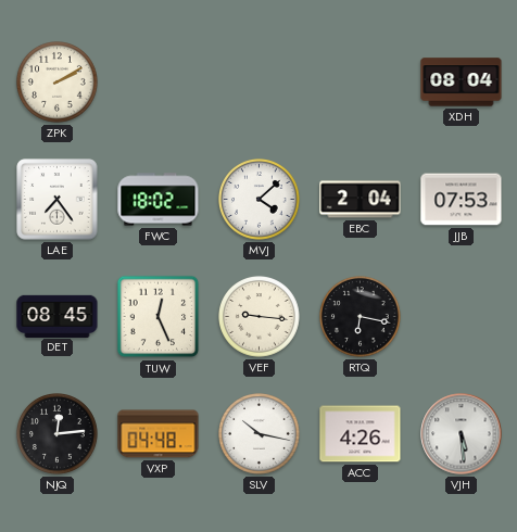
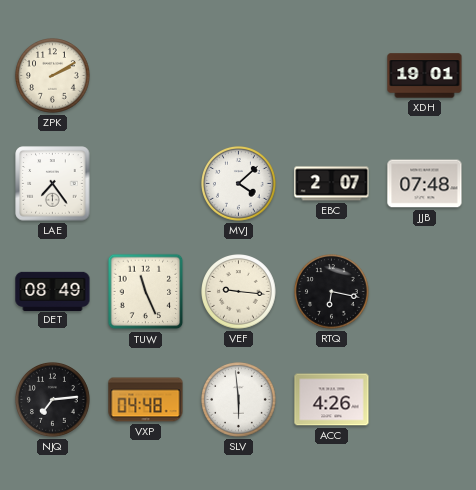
XDH: 08:04 -> 19:01
FWC: 18:02 -> none
EBC: 2:04 -> 2:07
JJB: 07:53 -> 07:48
DET: 08:45 -> 08:49
TUW: 12:26 -> 11:26
NJQ: 12:14 -> 7:14
SLV: 10:17 -> 5:59
VJH: 5:29 -> none
